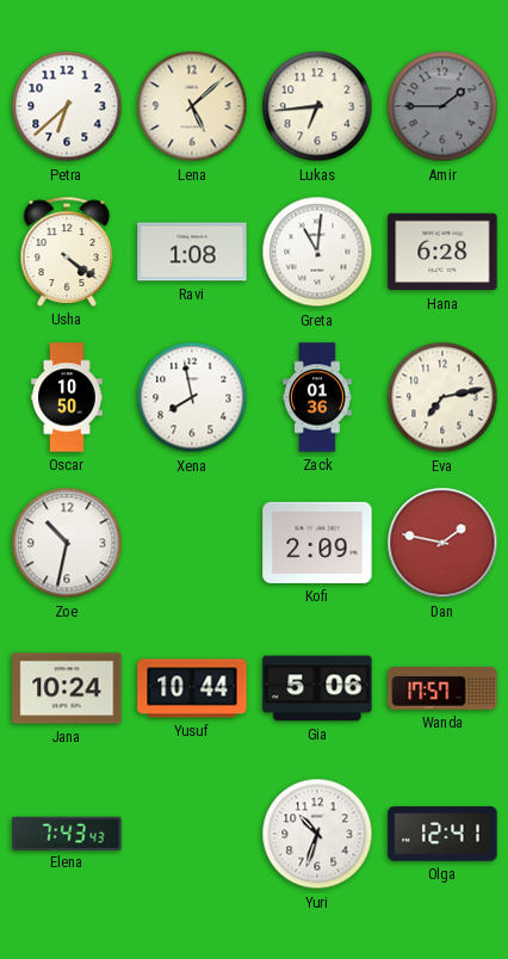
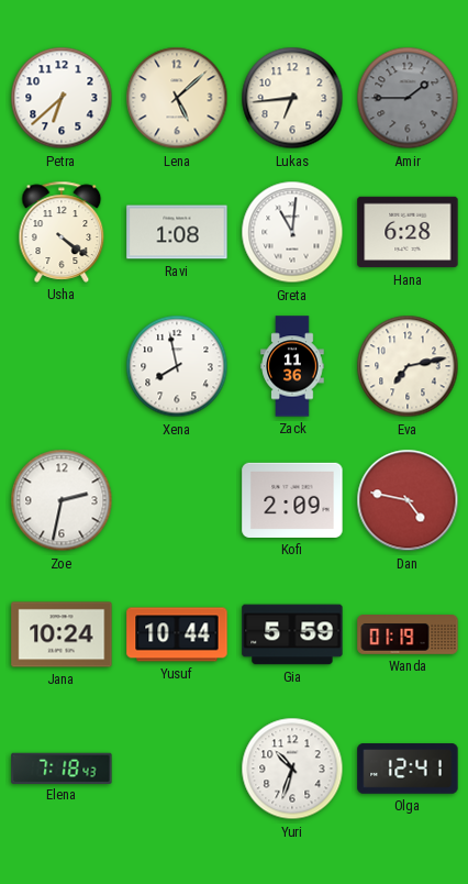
Oscar: 10:50 -> none
Zack: 01:36 -> 11:36
Zoe: 10:32 -> 2:32
Dan: 1:47 -> 4:47
Gia: 5:06 -> 5:59
Wanda: 17:57 -> 01:19
Elena: 7:43 -> 7:18
